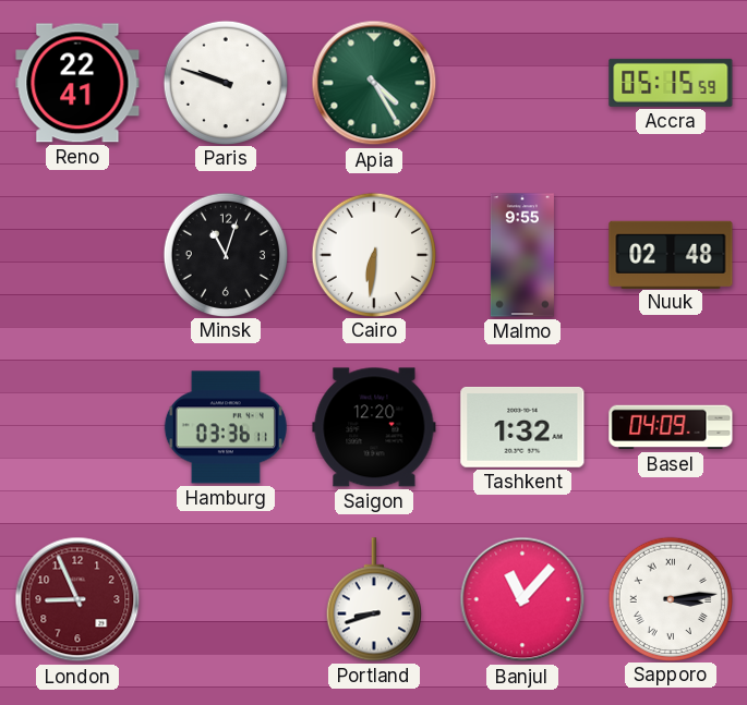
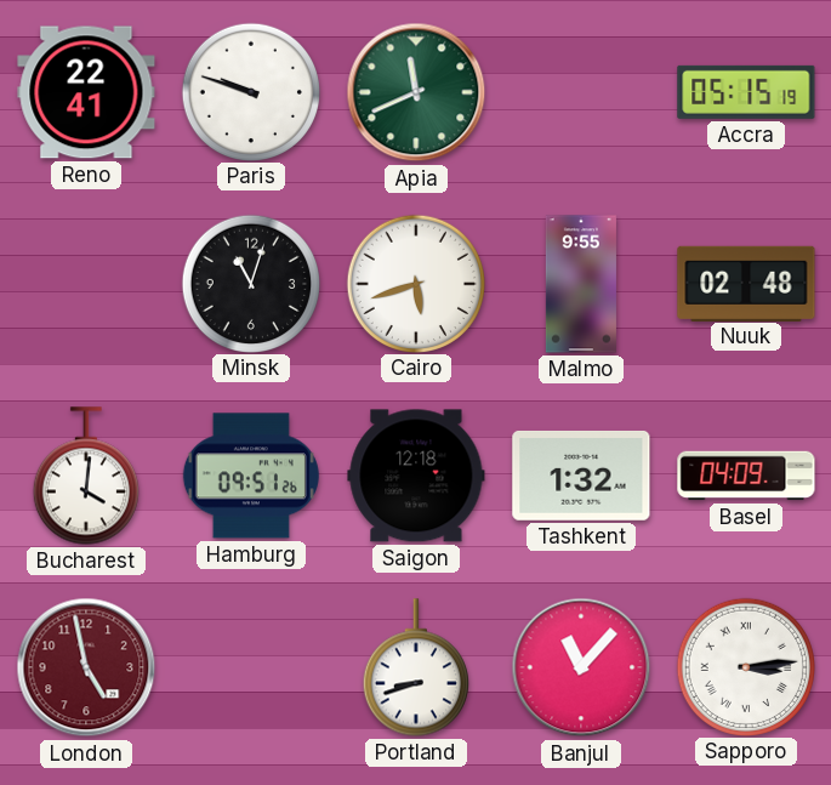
Apia: 4:25 -> 11:41
Accra: 05:15:59 -> 05:15:19
Cairo: 6:31 -> 5:42
Bucharest: none -> 4:01
Hamburg: 03:36 -> 09:51
Saigon: 12:20 -> 12:18
London: 8:56 -> 4:58
